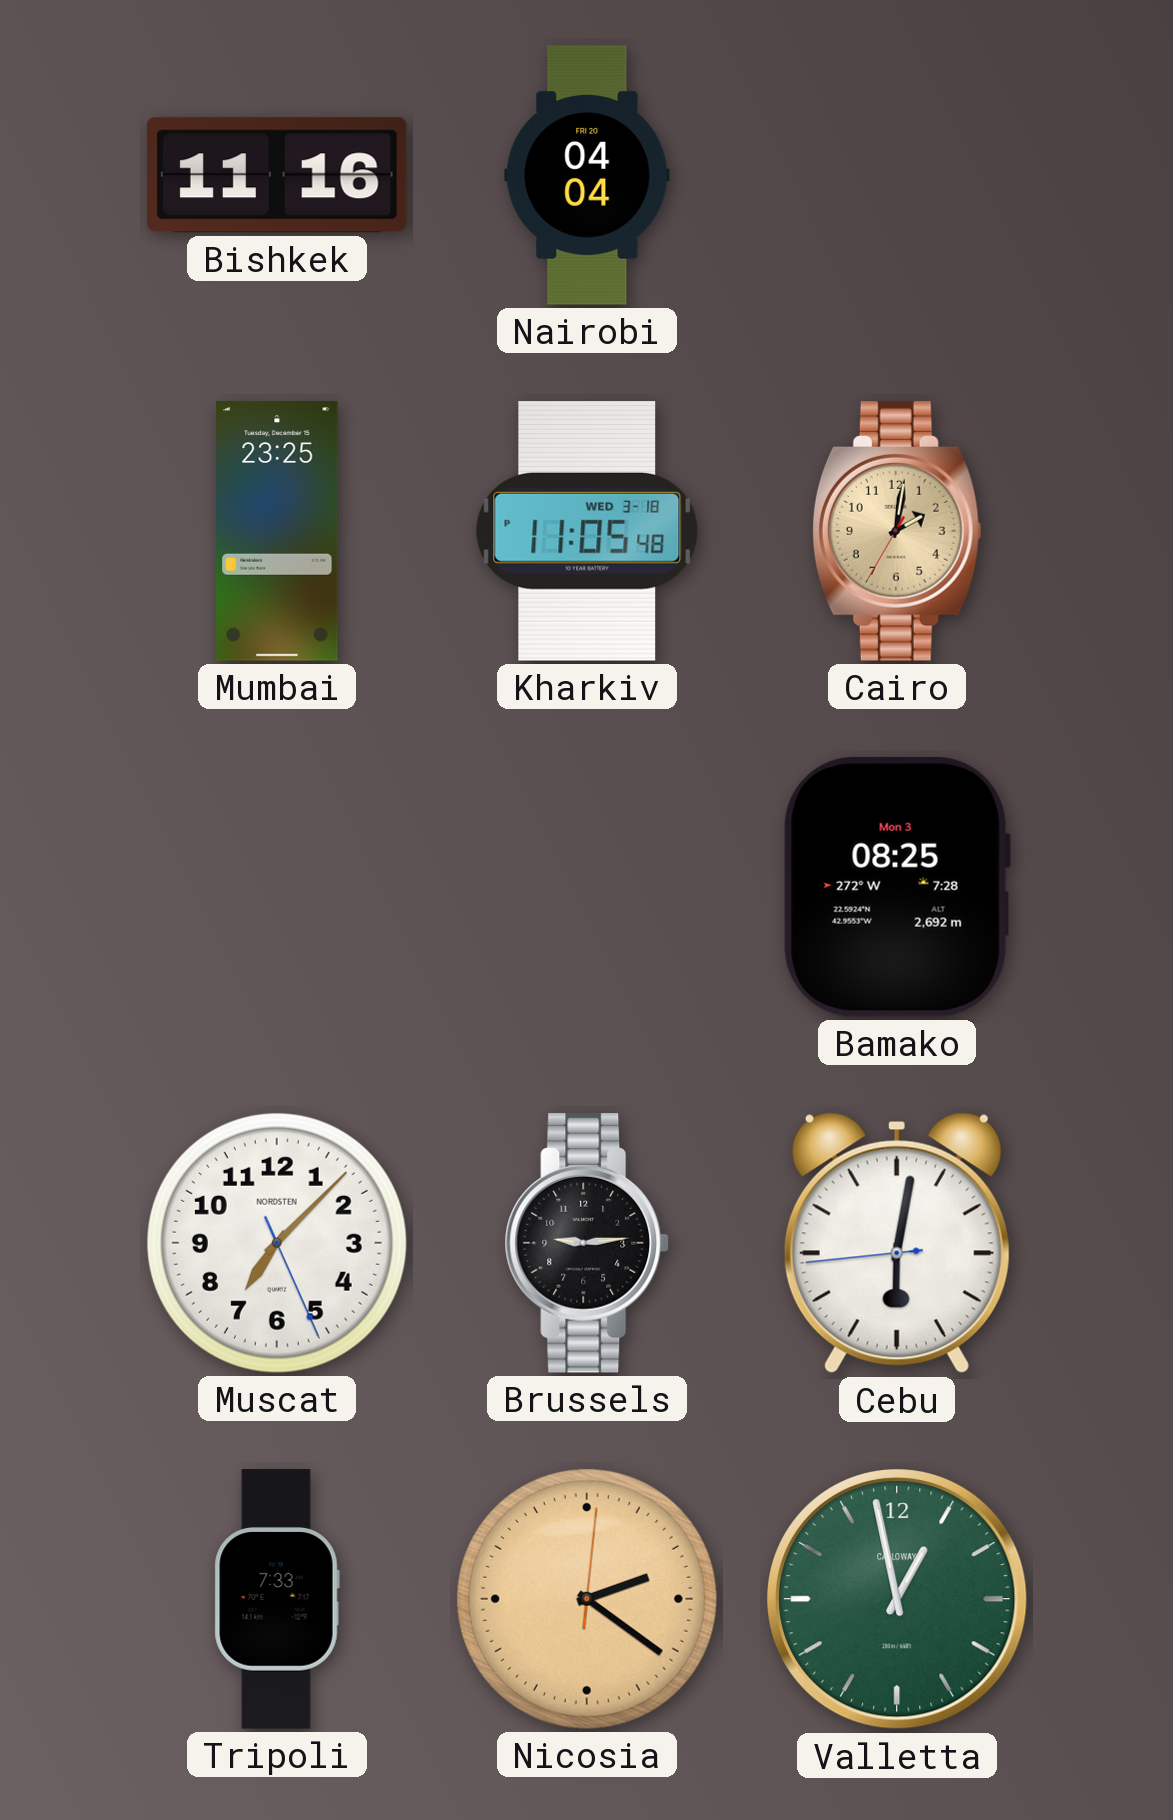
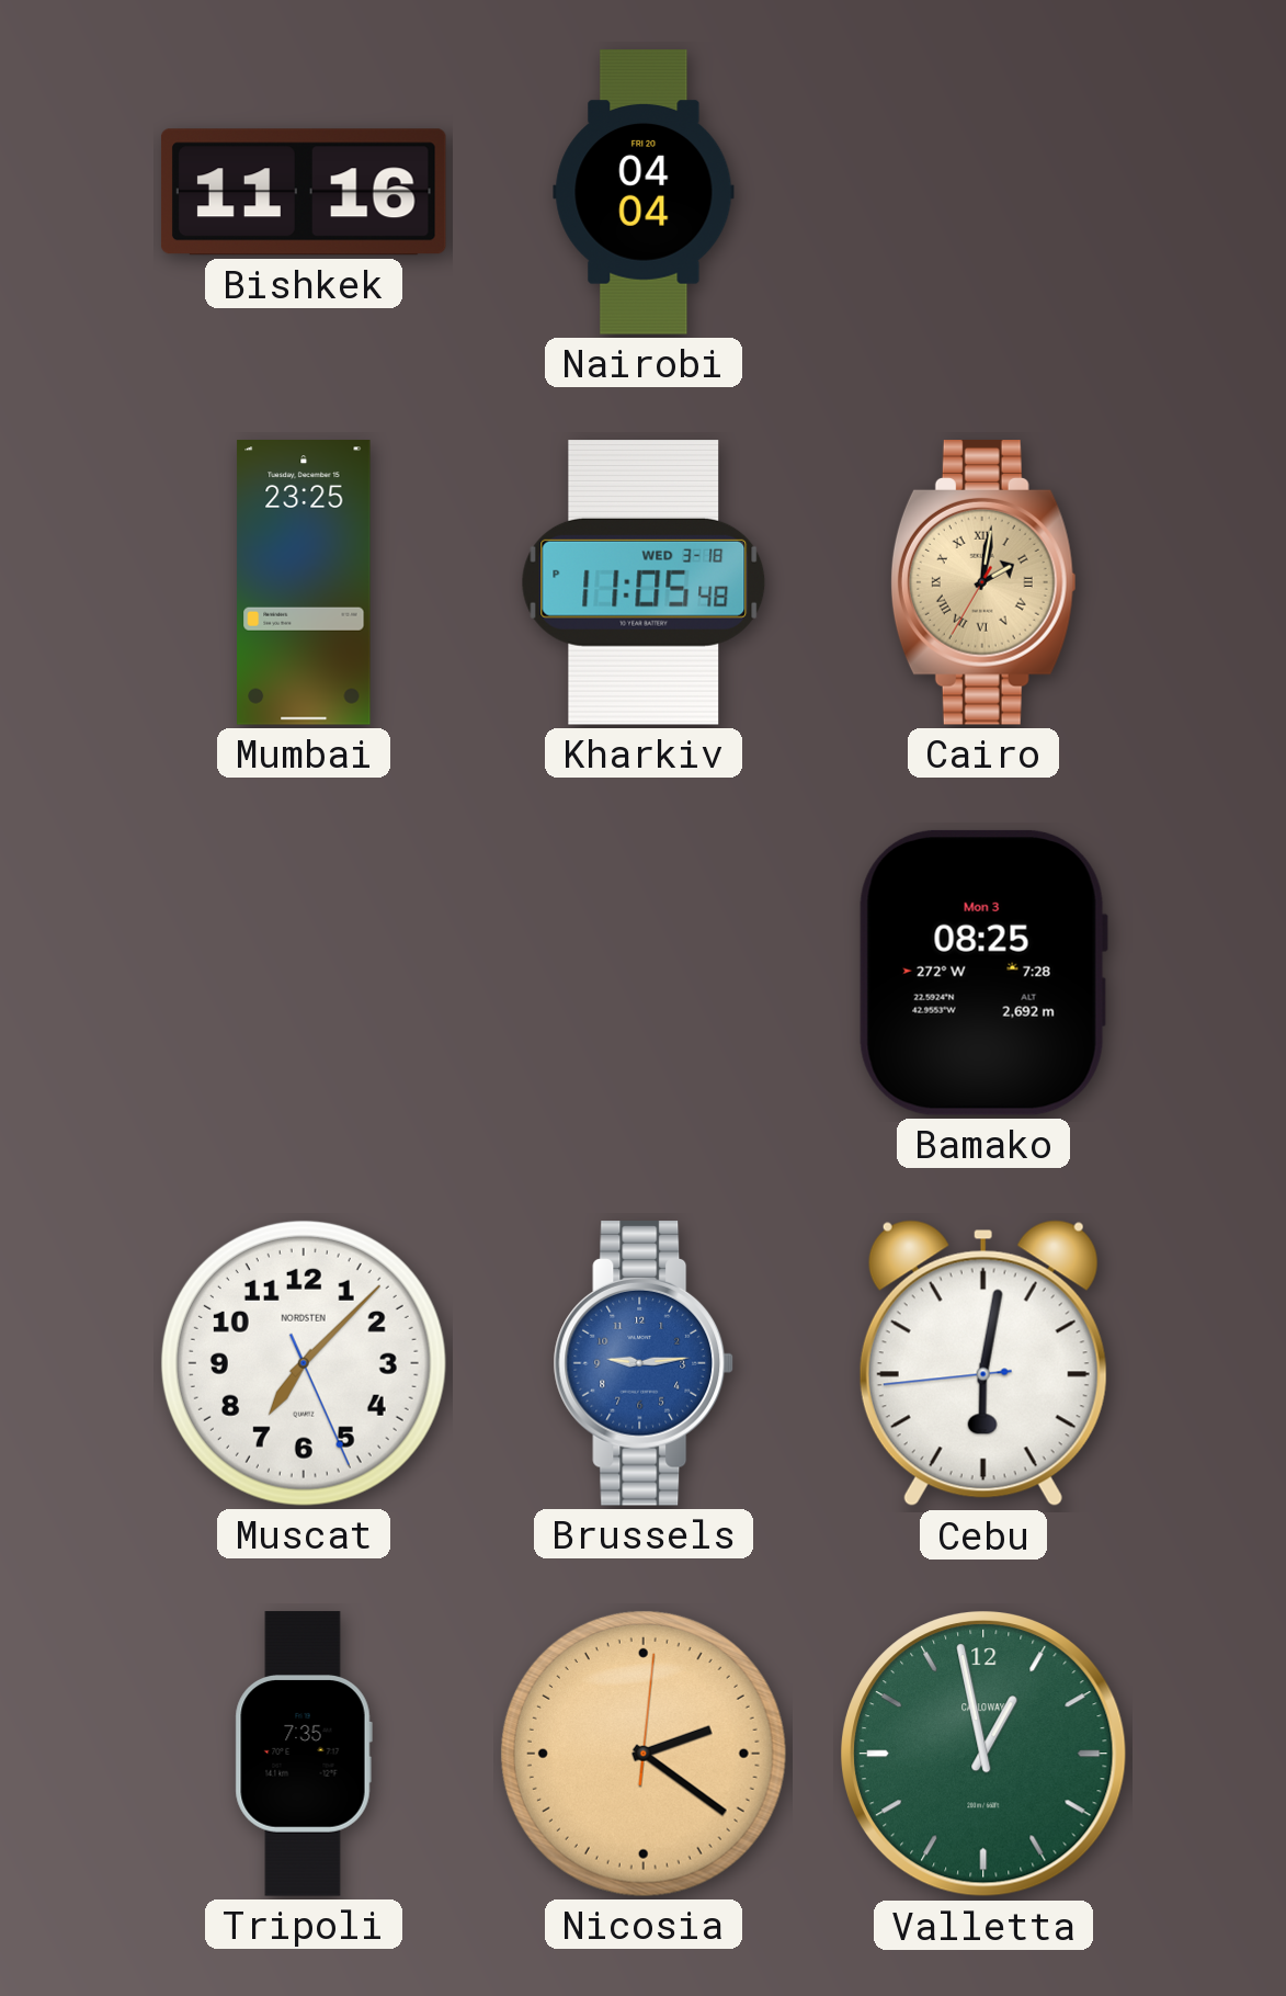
Cairo numerals: Arabic -> Roman
Brussels dial: black -> blue
Tripoli: 7:33 -> 7:35
